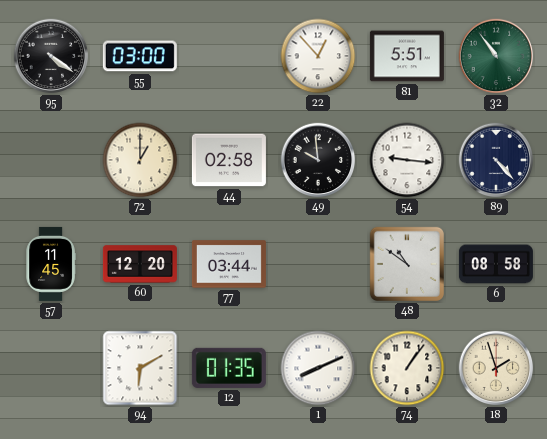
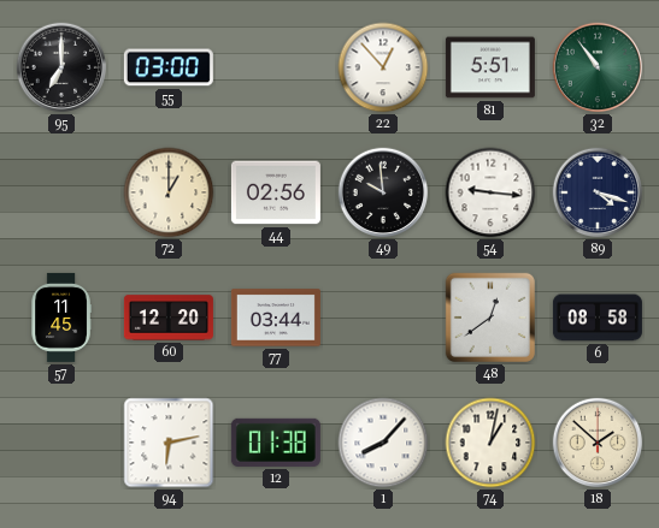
95: 4:21 -> 7:00
44: 02:58 -> 02:56
89: 4:23 -> 4:18
48: 10:51 -> 12:39
94: 6:10 -> 6:13
12: 01:35 -> 01:38
1: 8:11 -> 8:07
74: 1:06 -> 1:02
18: 1:57 -> 1:52
